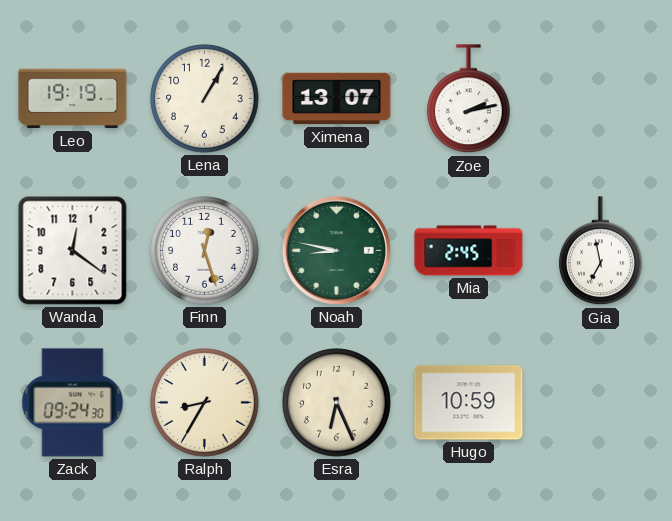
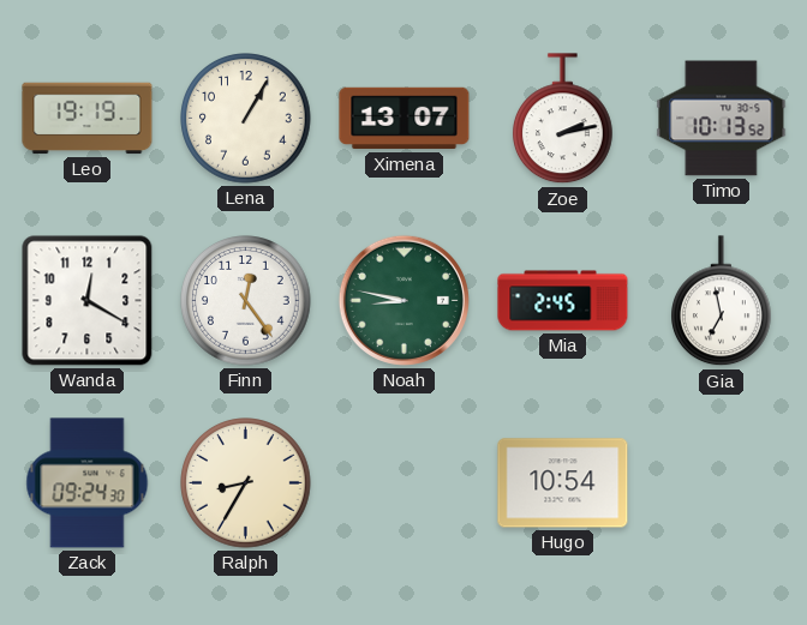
Timo: none -> 10:13
Wanda: 12:21 -> 12:20
Finn: 12:27 -> 12:24
Esra: 6:26 -> none
Hugo: 10:59 -> 10:54
